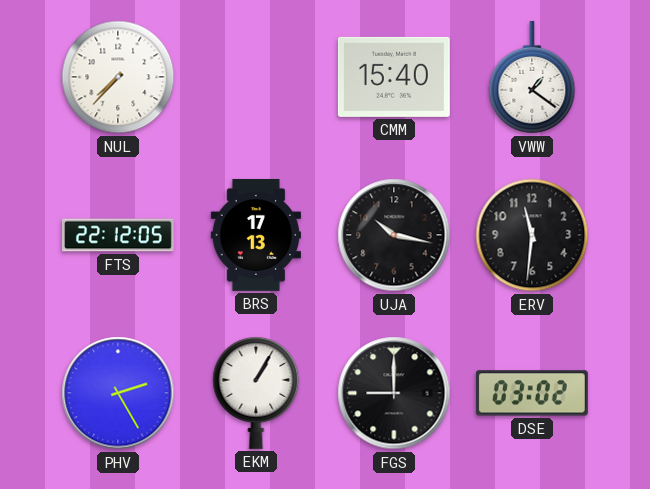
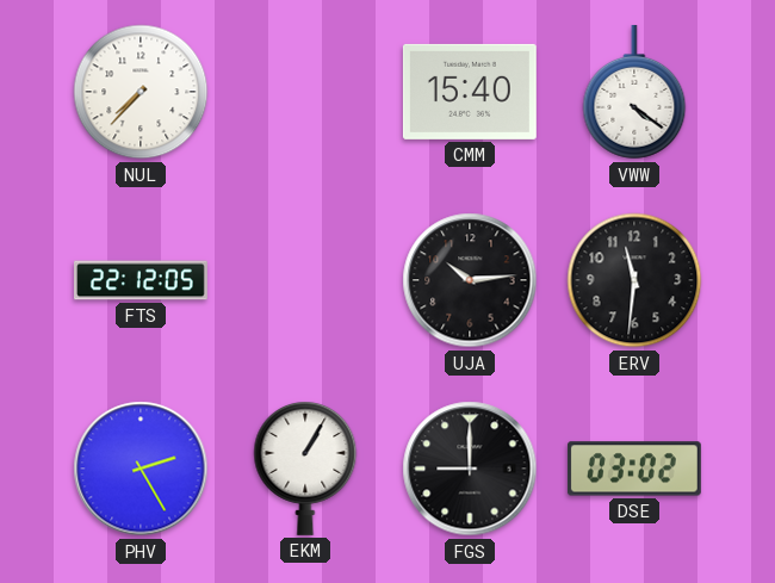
VWW: 1:21 -> 4:21
BRS: 17:13 -> none
UJA: 10:17 -> 10:14
